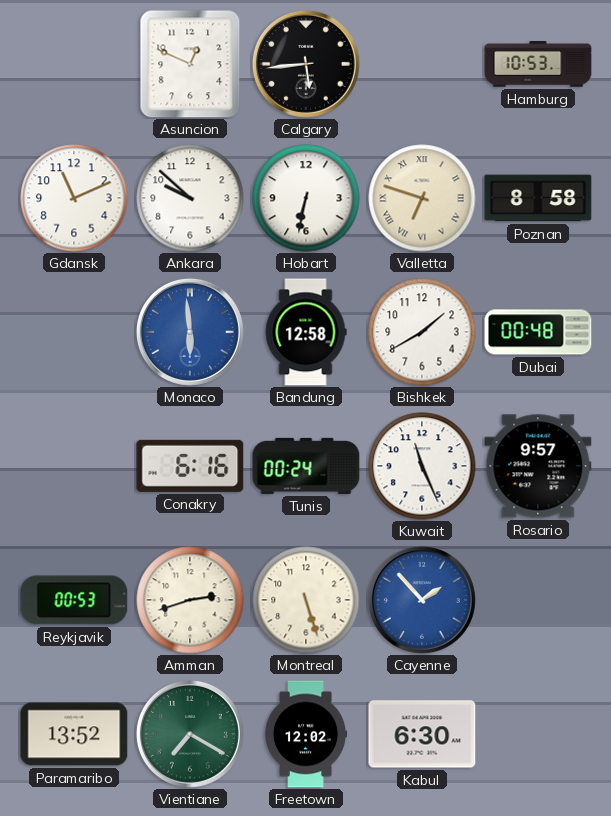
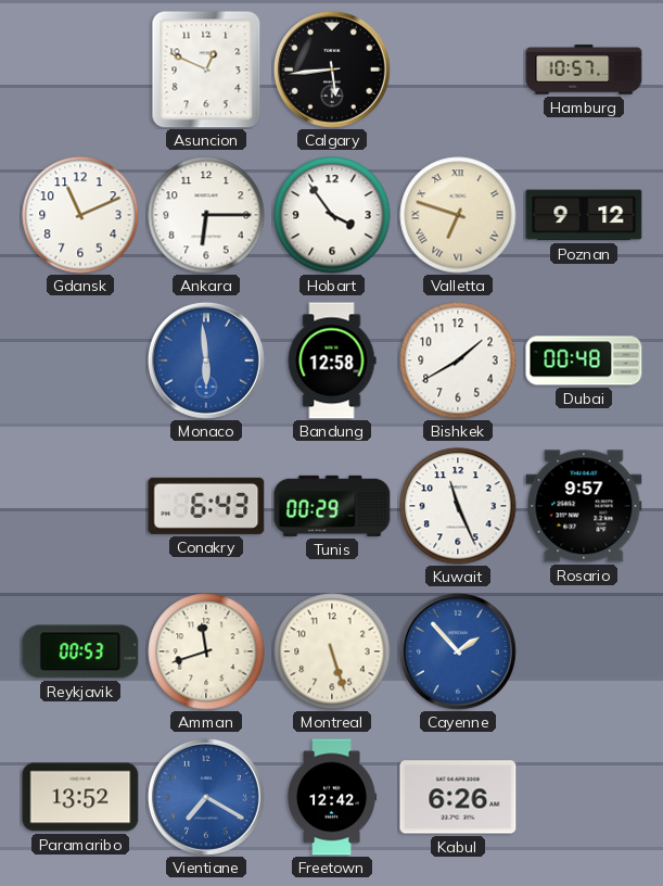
Hamburg: 10:53 -> 10:57
Ankara: 9:52 -> 6:15
Hobart: 6:32 -> 3:54
Poznan: 8:58 -> 9:12
Conakry: 6:16 -> 6:43
Tunis: 00:24 -> 00:29
Amman: 2:42 -> 11:42
Vientiane dial: green -> blue
Freetown: 12:02 -> 12:42
Kabul: 6:30 -> 6:26
